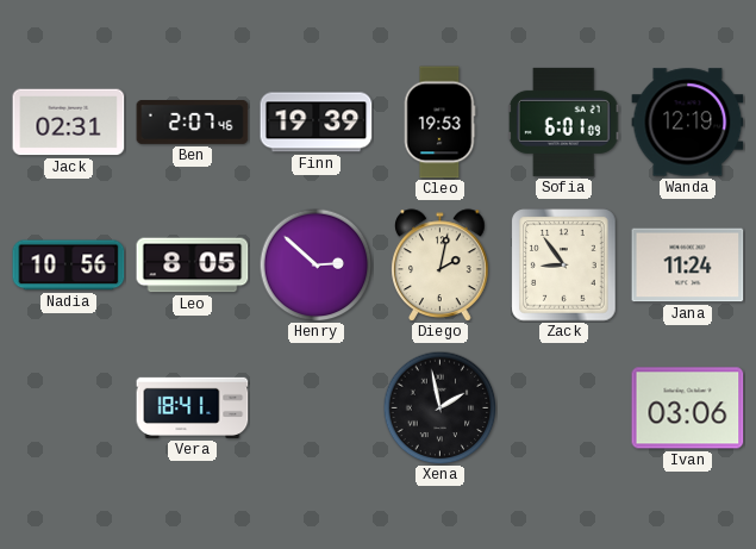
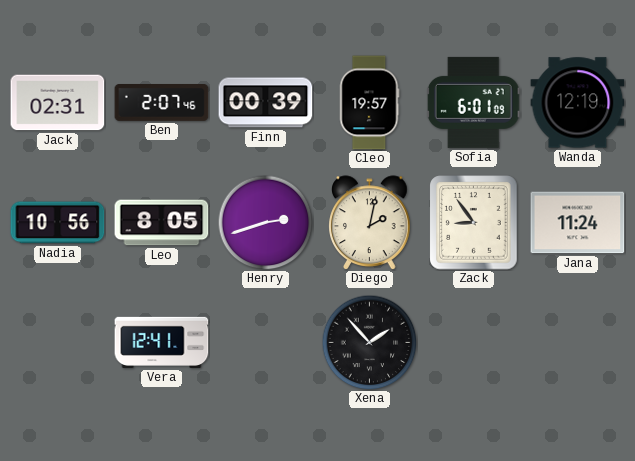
Finn: 19:39 -> 00:39
Cleo: 19:53 -> 19:57
Henry: 2:52 -> 2:42
Vera: 18:41 -> 12:41
Xena: 1:58 -> 1:53
Ivan: 03:06 -> none
